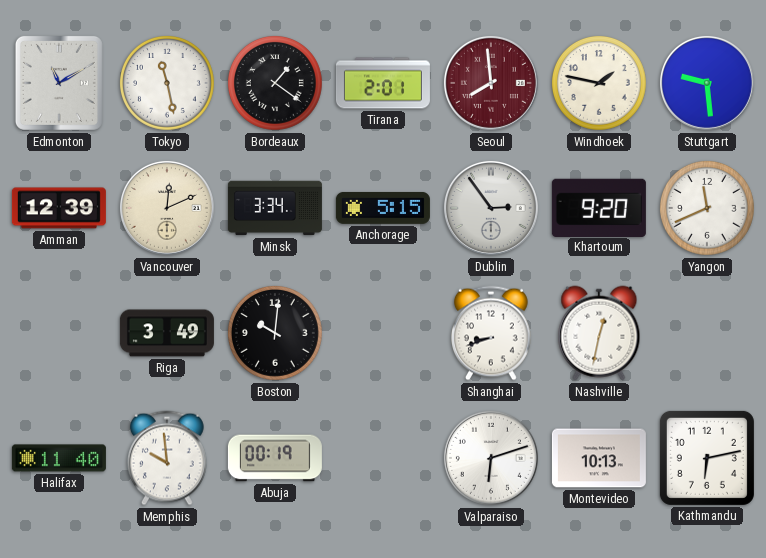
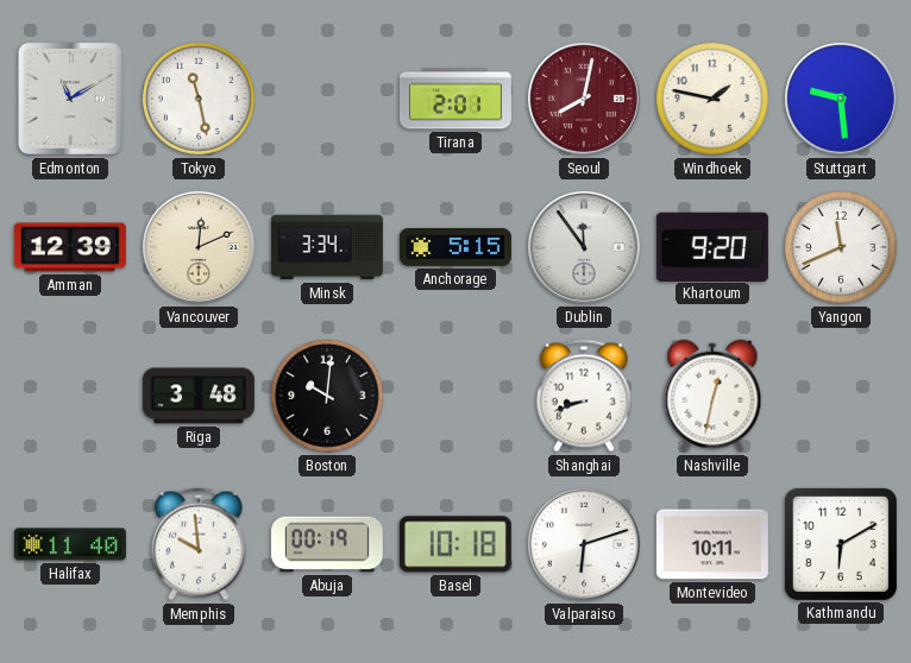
Bordeaux: 1:21 -> none
Seoul: 7:59 -> 8:02
Dublin: 2:54 -> 11:54
Riga: 3:49 -> 3:48
Basel: none -> 10:18
Montevideo: 10:13 -> 10:11
Kathmandu: 6:13 -> 6:10
